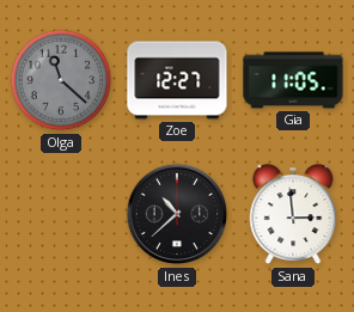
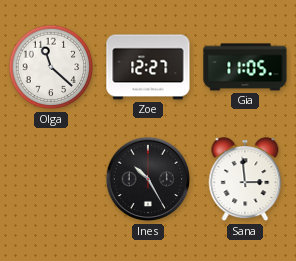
Olga dial: grey -> white
Ines: 10:38 -> 10:25
